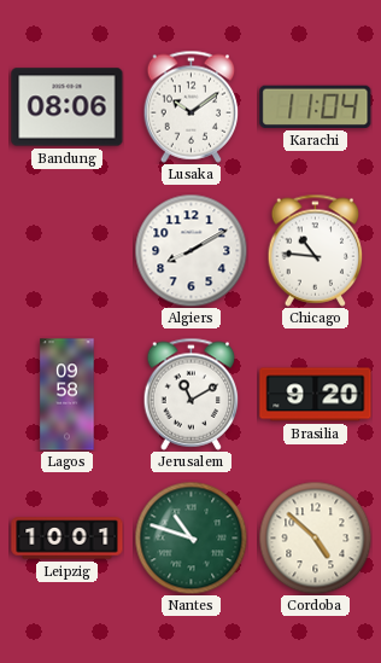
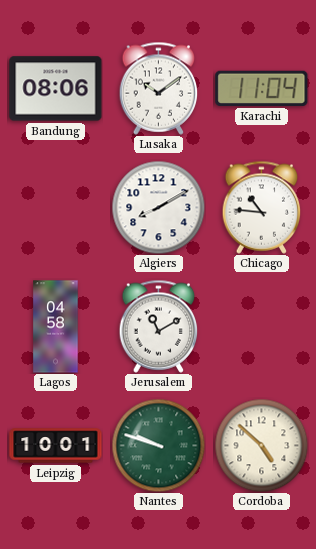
Lagos: 09:58 -> 04:58
Brasilia: 9:20 -> none
Nantes: 10:48 -> 9:48
